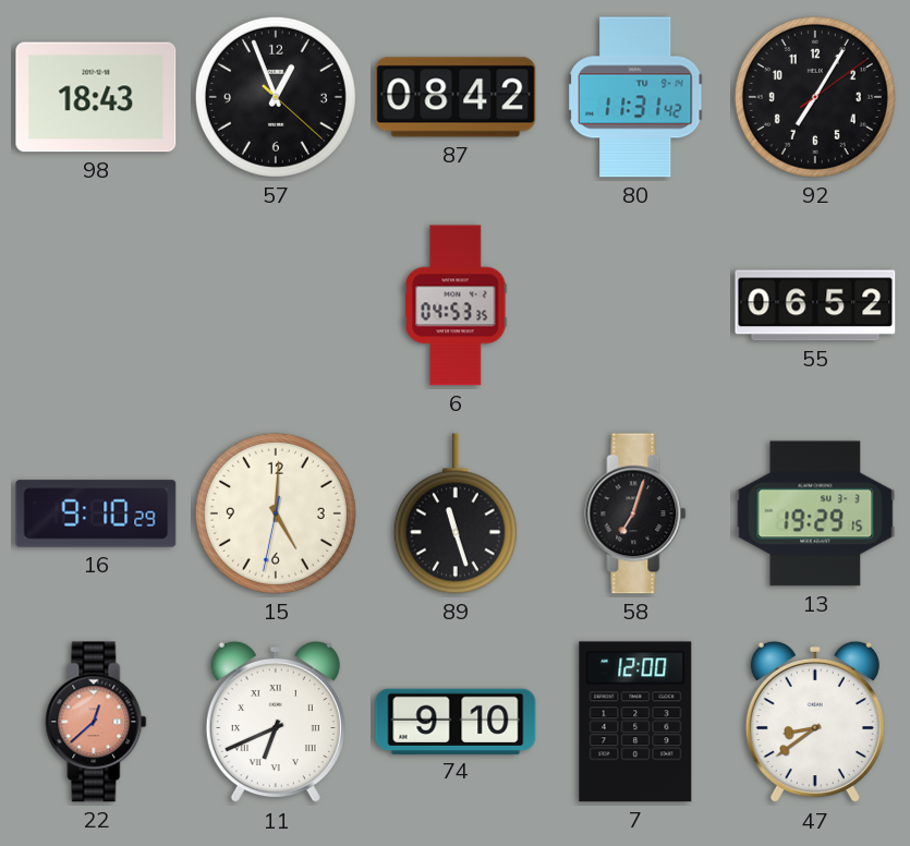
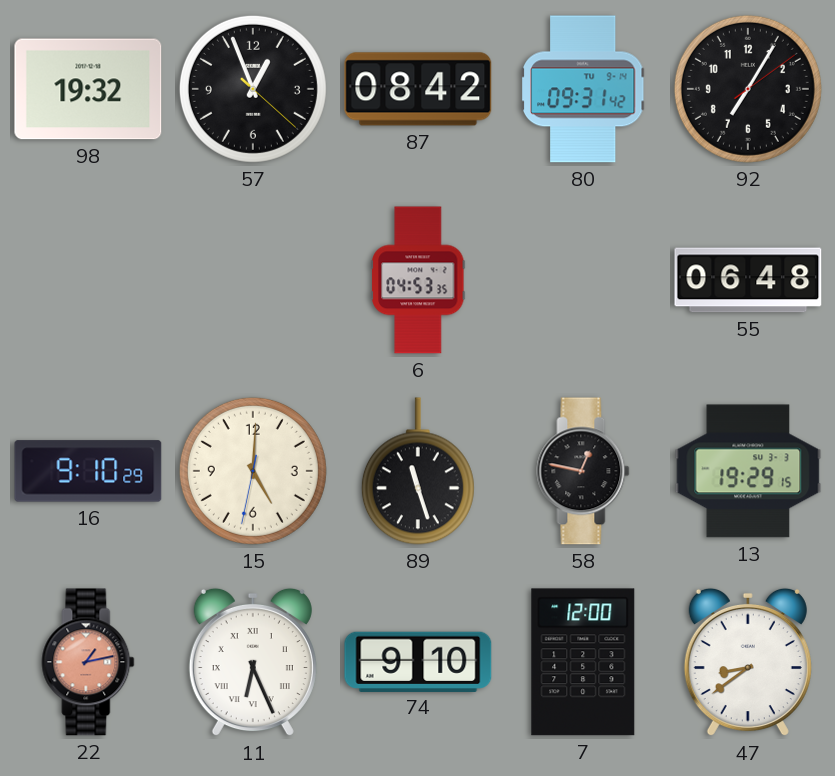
98: 18:43 -> 19:32
80: 11:31 -> 09:31
55: 06:52 -> 06:48
58: 7:03 -> 12:47
22: 12:38 -> 1:13
11: 6:41 -> 6:26
